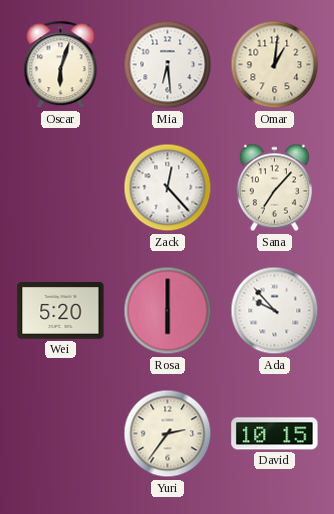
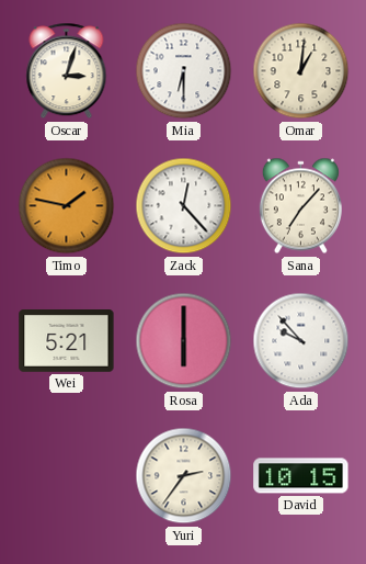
Oscar: 6:03 -> 3:03
Mia: 6:29 -> 6:30
Timo: none -> 1:47
Wei: 5:20 -> 5:21
